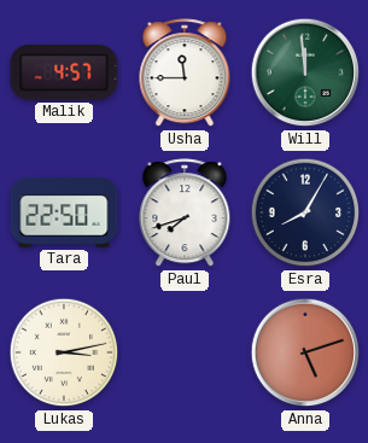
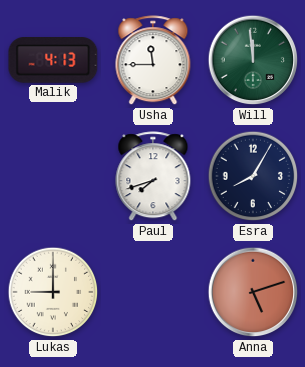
Malik: 4:57 -> 4:13
Tara: 22:50 -> none
Lukas: 3:13 -> 9:00
